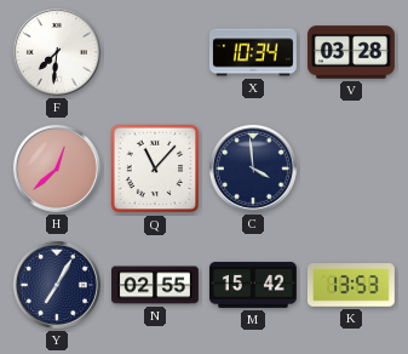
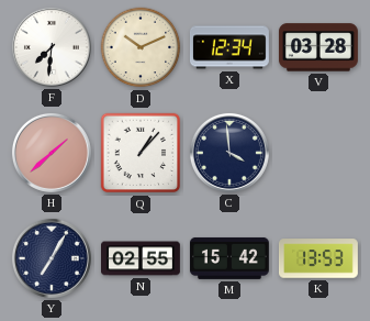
D: none -> 10:11
X: 10:34 -> 12:34
H: 12:38 -> 1:38
Q: 11:07 -> 1:07
